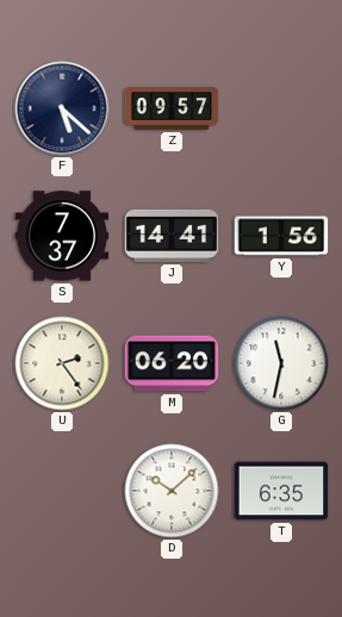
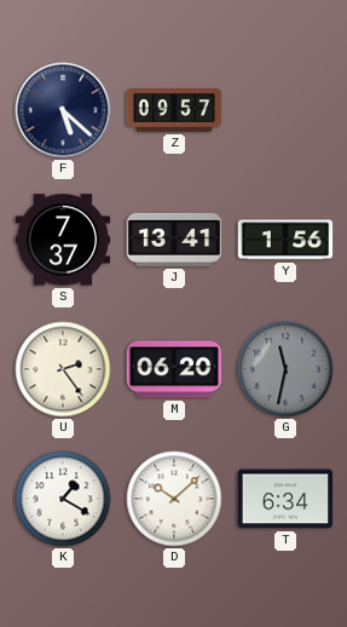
J: 14:41 -> 13:41
G dial: white -> grey
K: none -> 1:20
T: 6:35 -> 6:34
